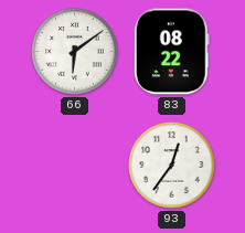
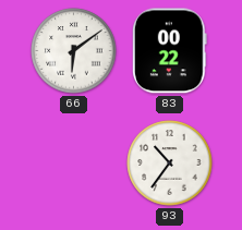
83: 08:22 -> 00:22
93: 12:36 -> 10:36
